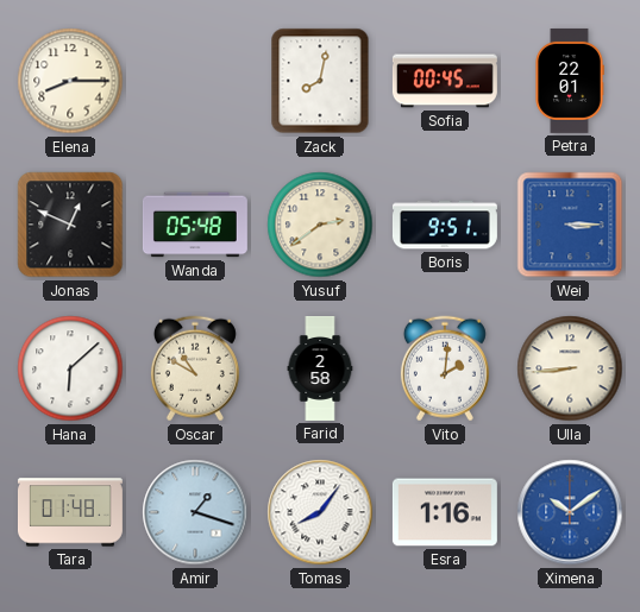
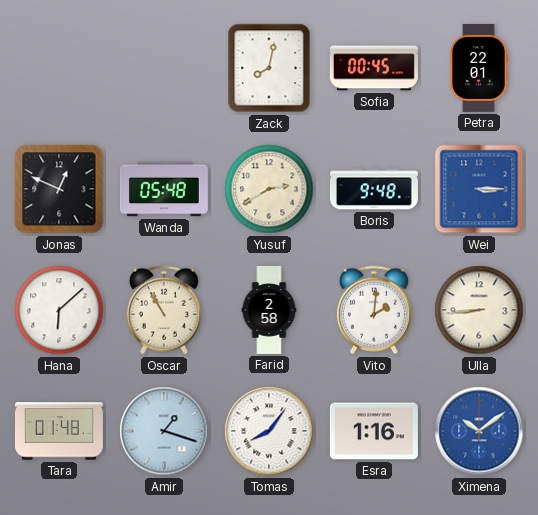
Elena: 8:15 -> none
Yusuf: 2:39 -> 2:40
Boris: 9:51 -> 9:48
Oscar: 10:50 -> 10:55
